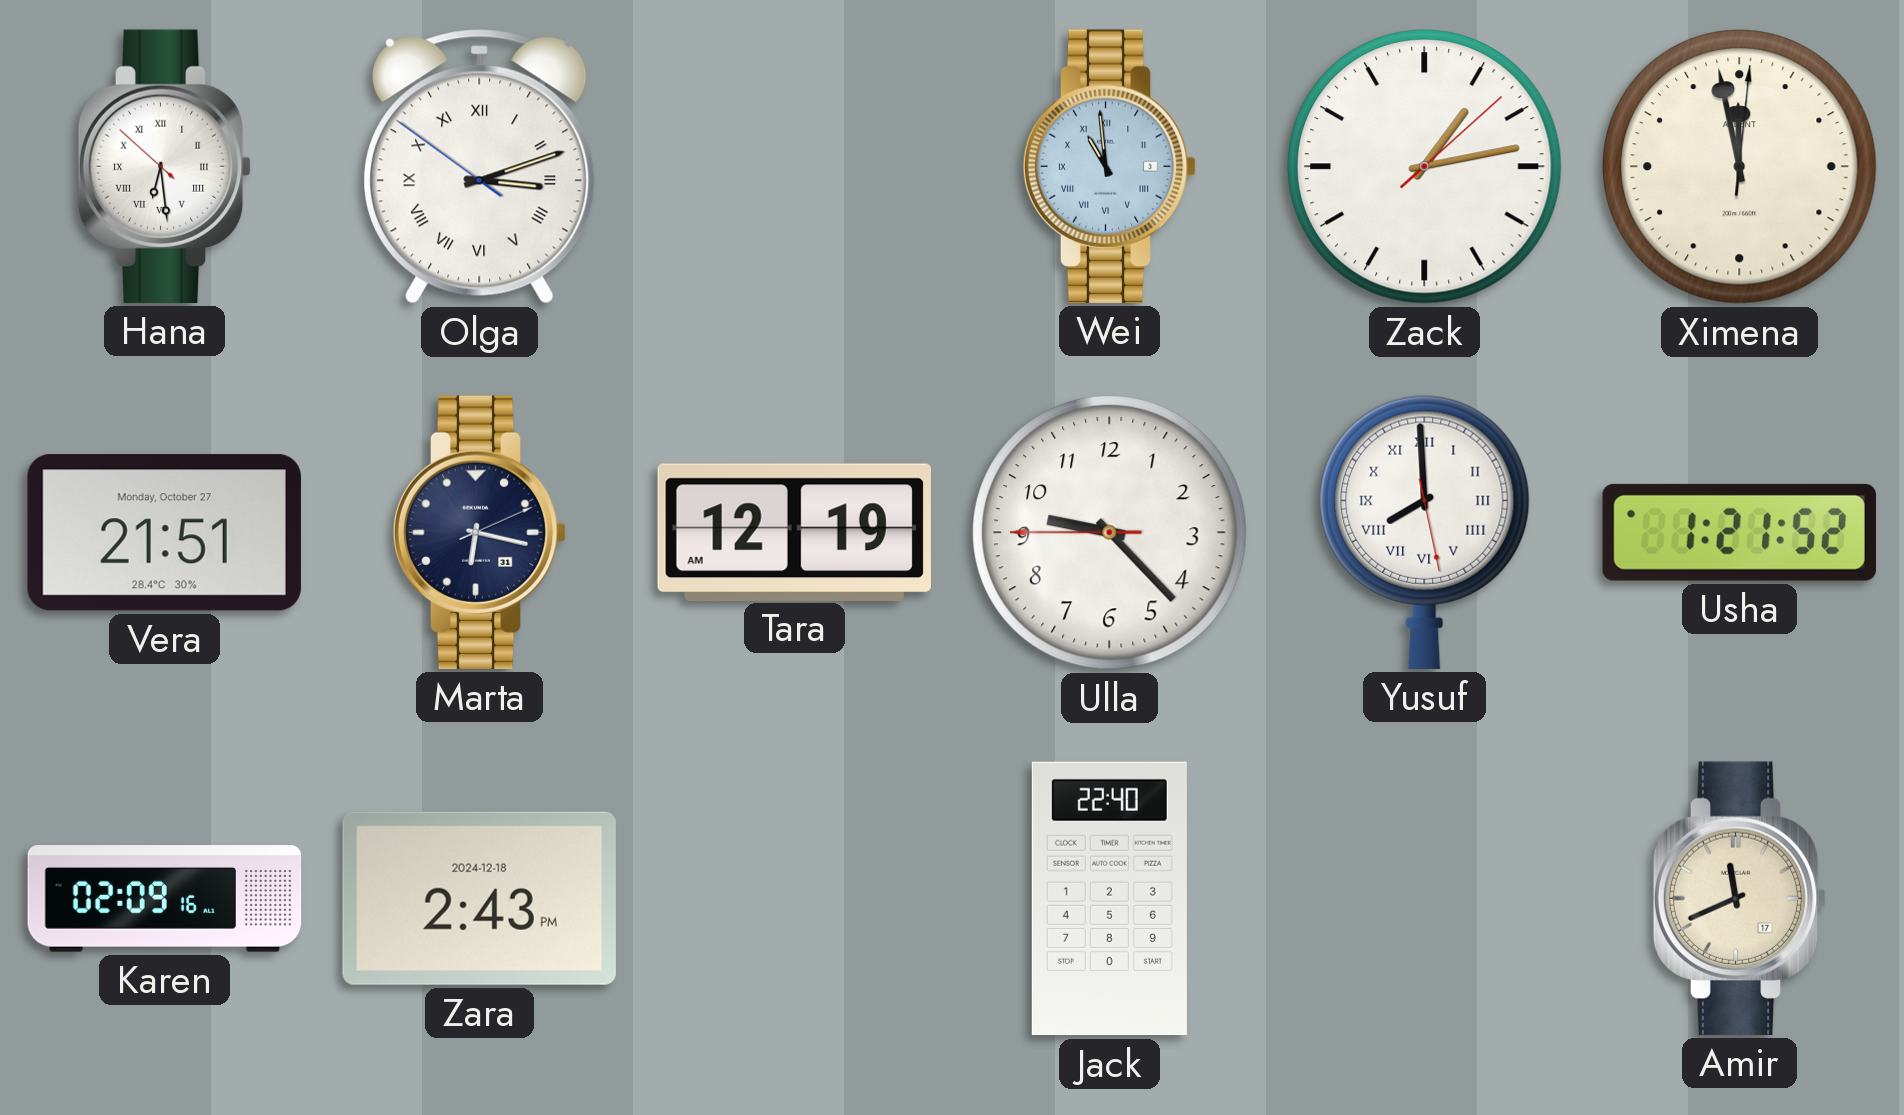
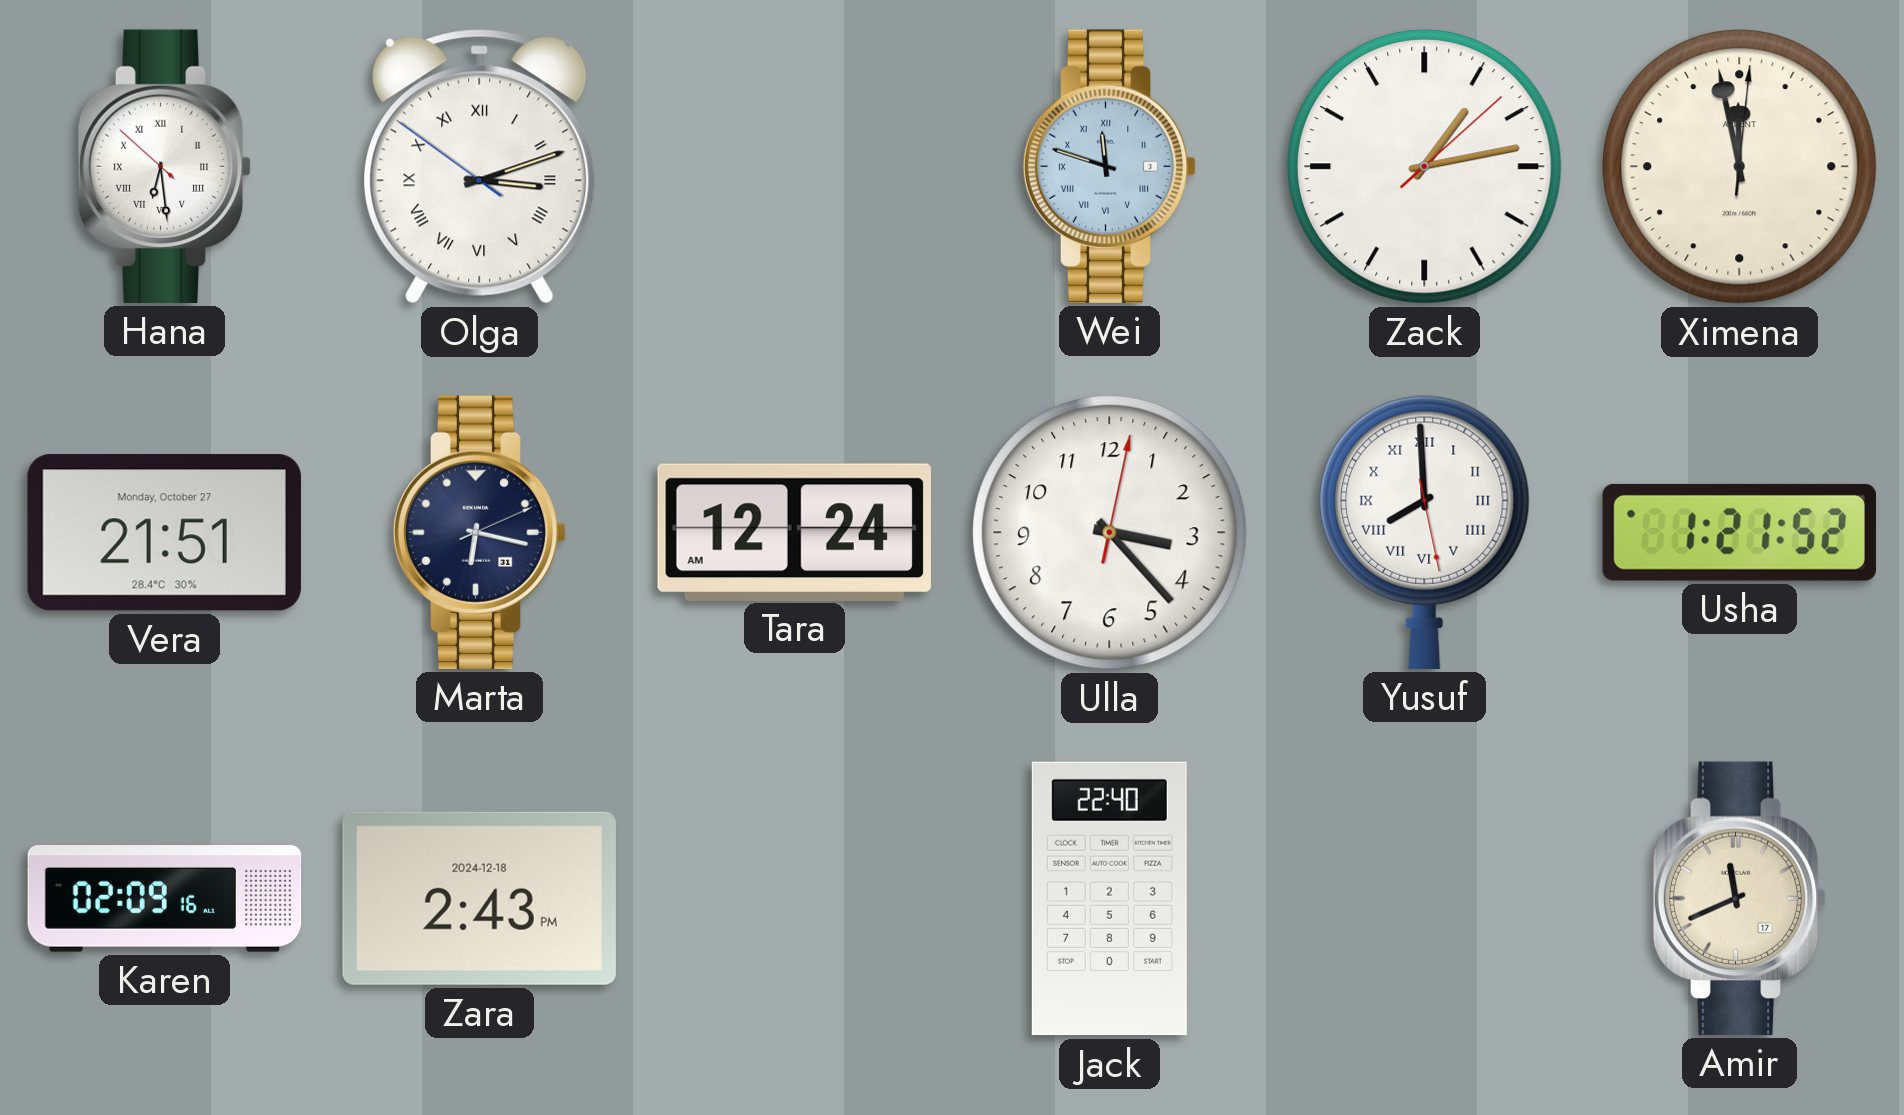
Wei: 10:59 -> 11:48
Tara: 12:19 -> 12:24
Ulla: 9:22 -> 3:23
